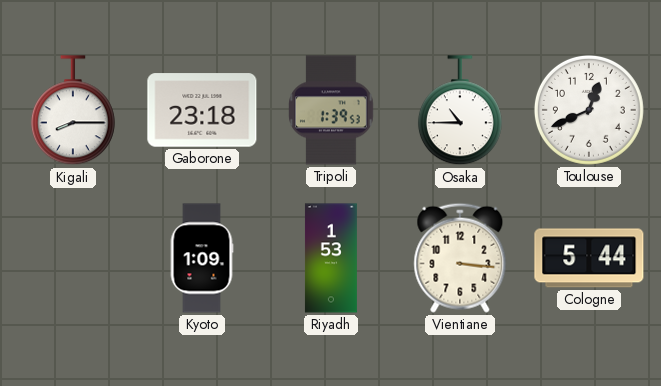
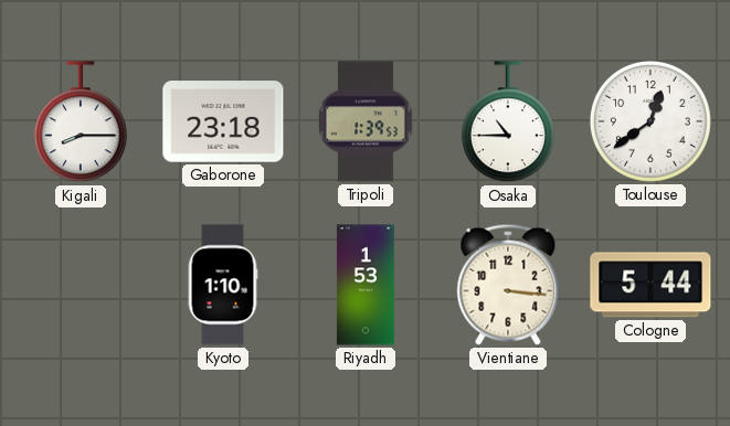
Toulouse: 12:41 -> 12:39
Kyoto: 1:09 -> 1:10
